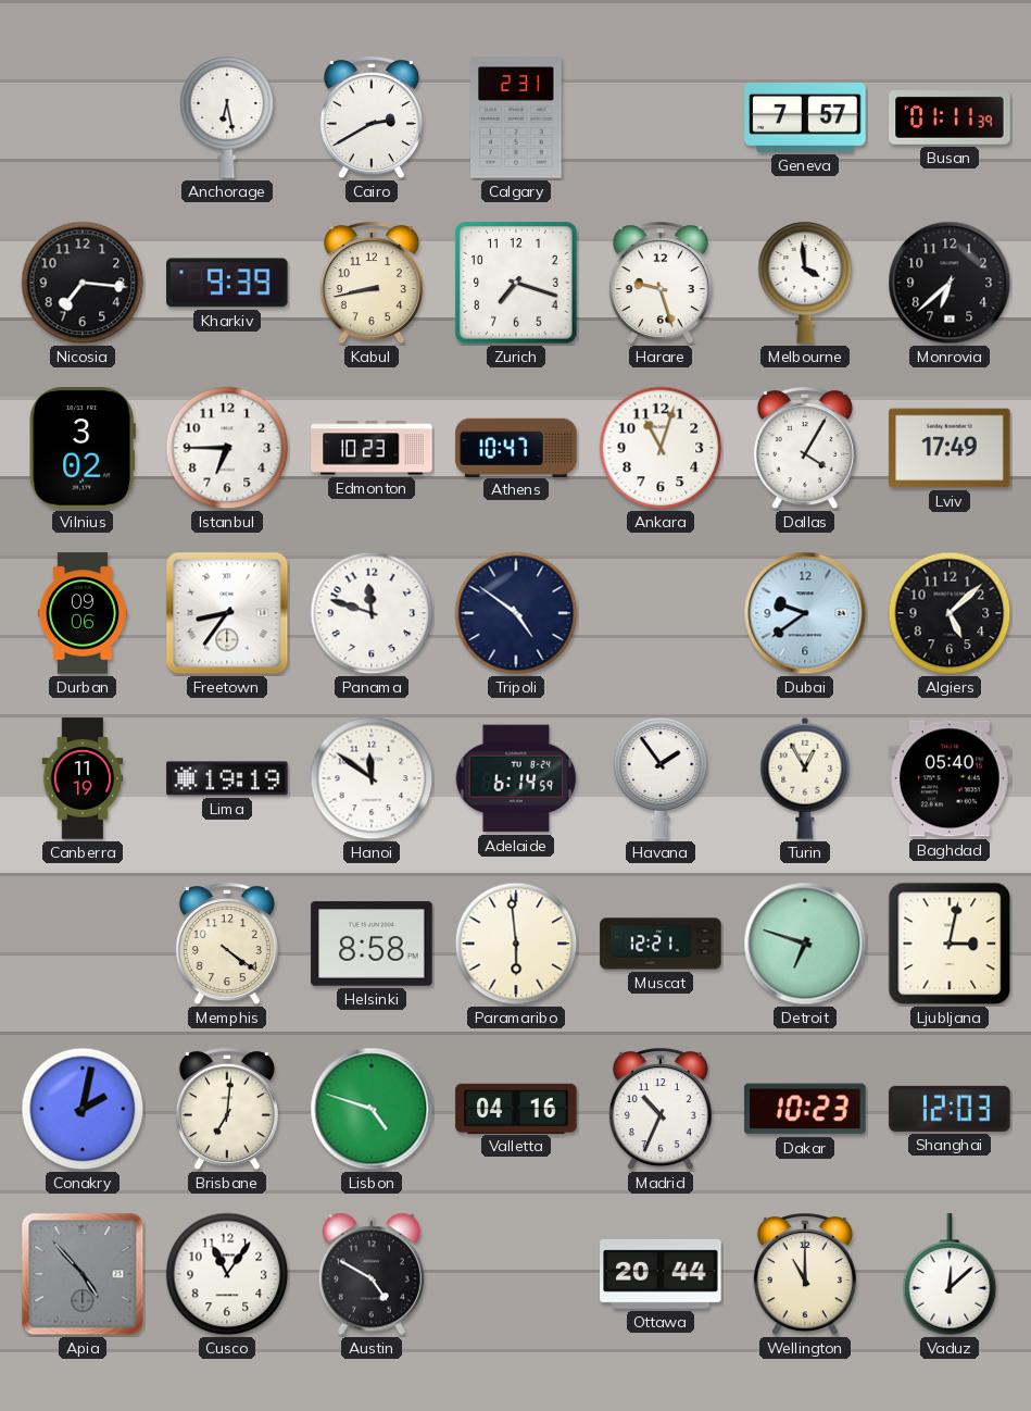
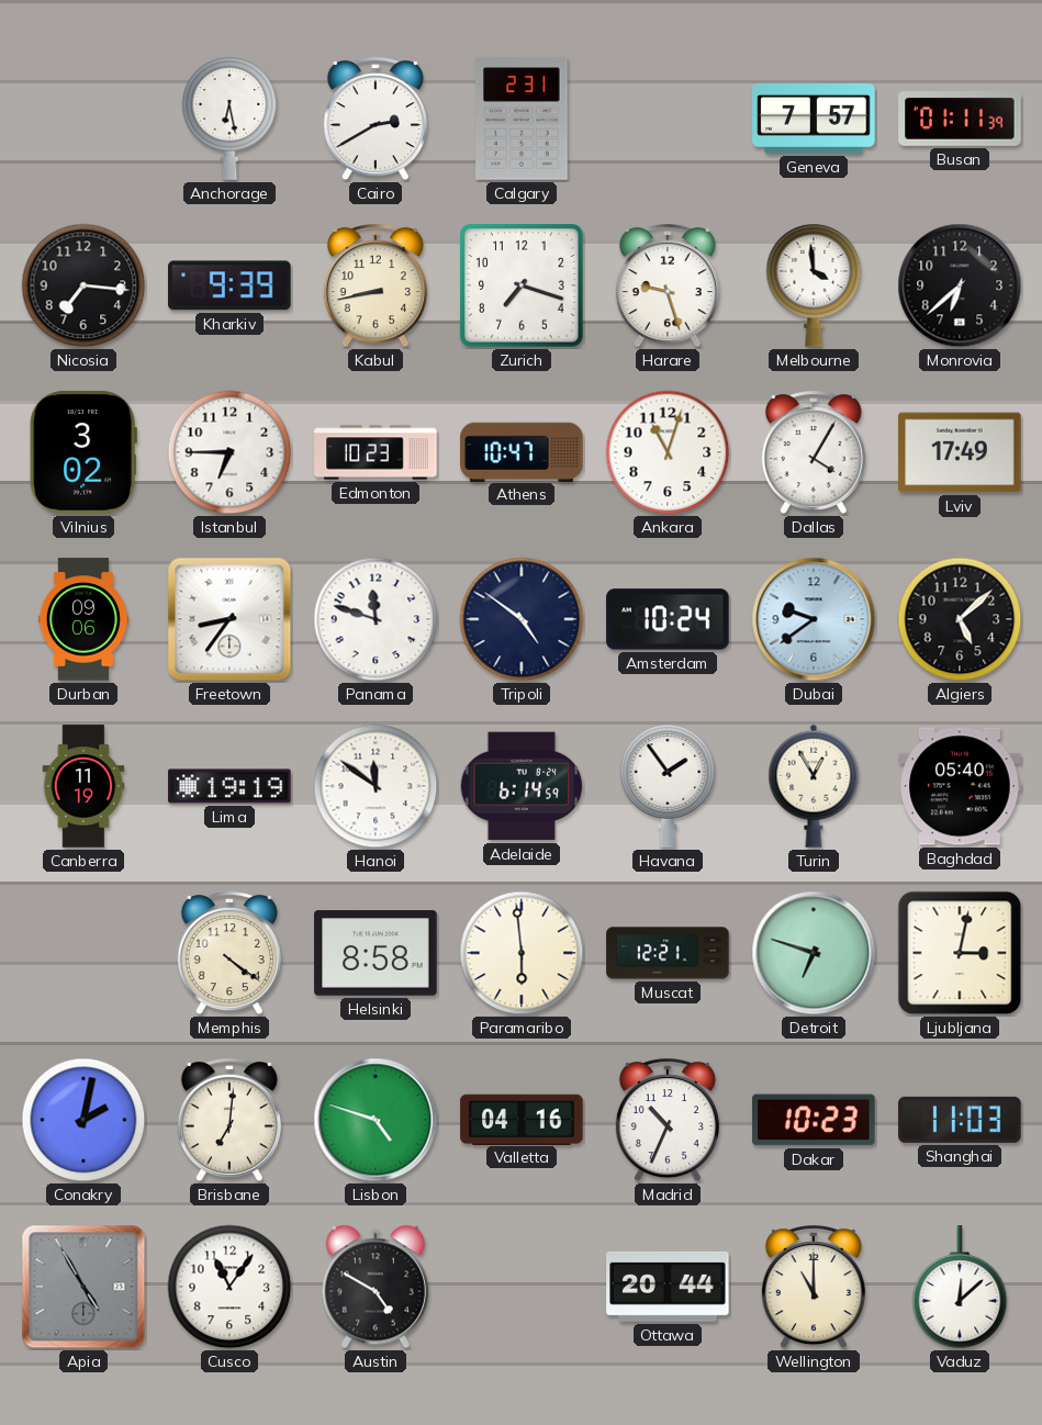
Amsterdam: none -> 10:24
Shanghai: 12:03 -> 11:03
Apia: 4:53 -> 4:55
